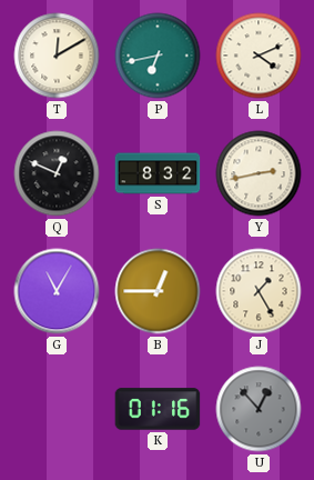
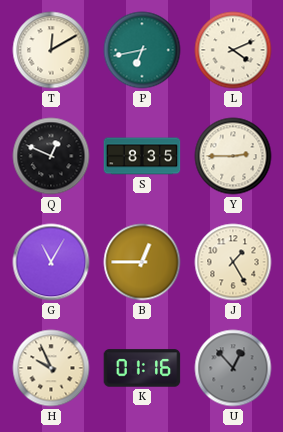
S: 8:32 -> 8:35
Y: 2:43 -> 2:45
H: none -> 9:56
